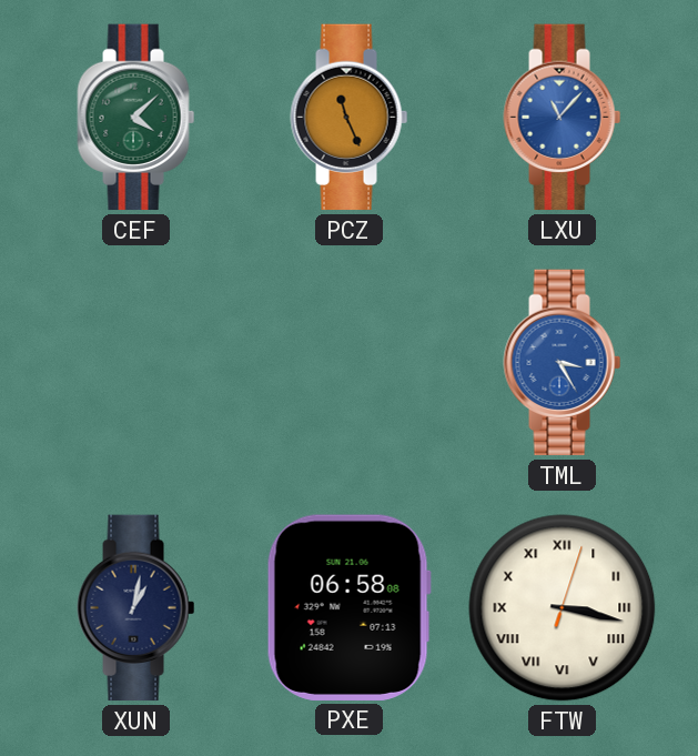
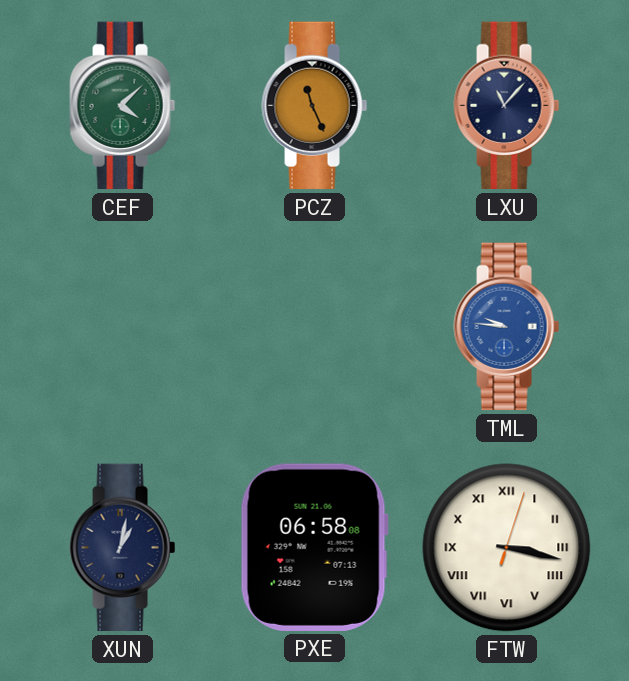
LXU dial: blue -> navy
TML: 3:25 -> 9:46
